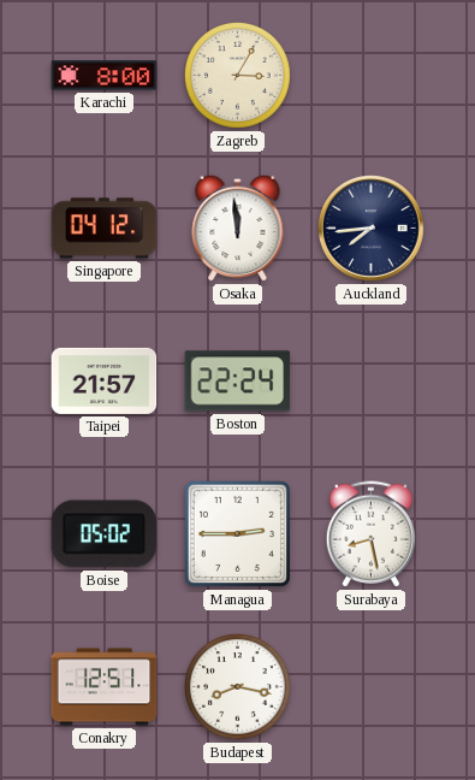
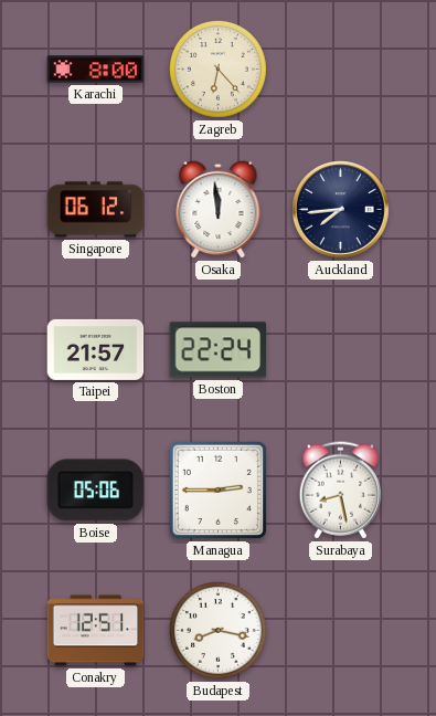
Zagreb: 3:05 -> 6:23
Singapore: 04:12 -> 06:12
Boise: 05:02 -> 05:06
